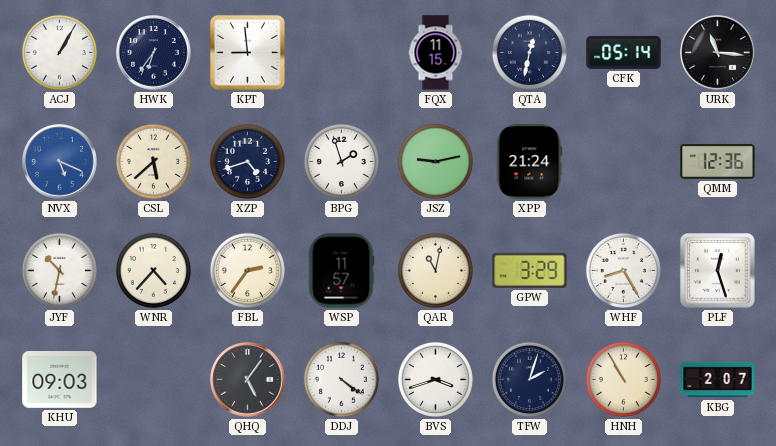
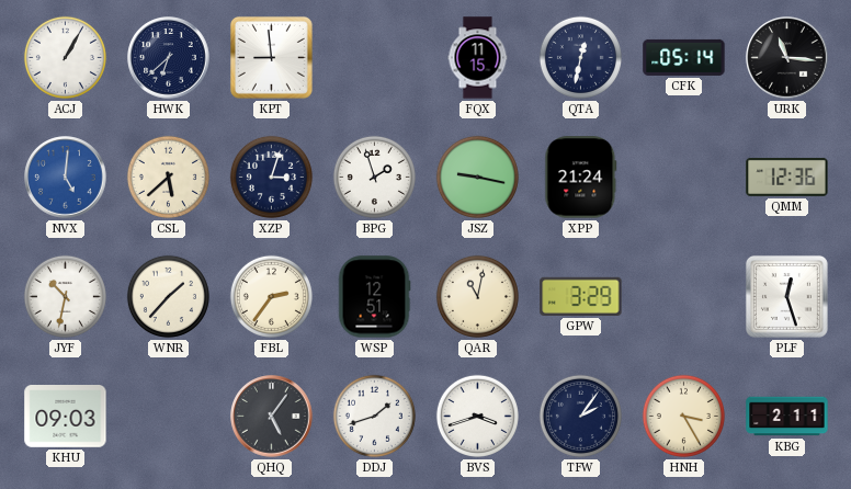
HWK: 6:36 -> 6:38
NVX: 5:19 -> 5:01
XZP: 4:42 -> 3:03
JSZ: 9:13 -> 9:17
WNR: 4:37 -> 1:37
WSP: 11:57 -> 12:51
WHF: 8:25 -> none
DDJ: 4:21 -> 1:42
TFW: 2:03 -> 2:06
HNH: 10:55 -> 3:25
KBG: 2:07 -> 2:11
